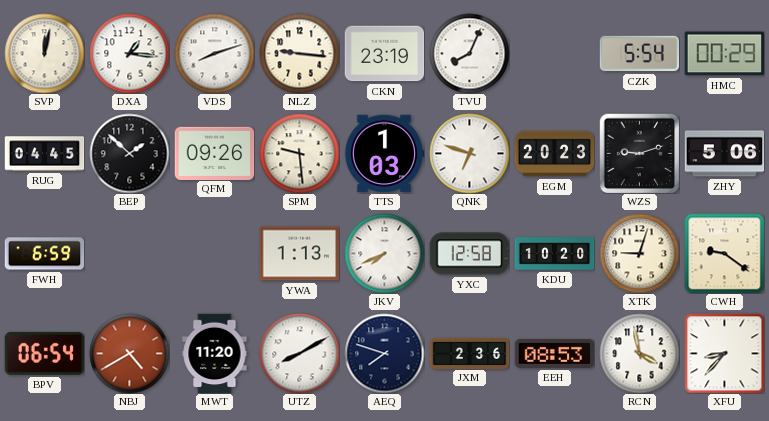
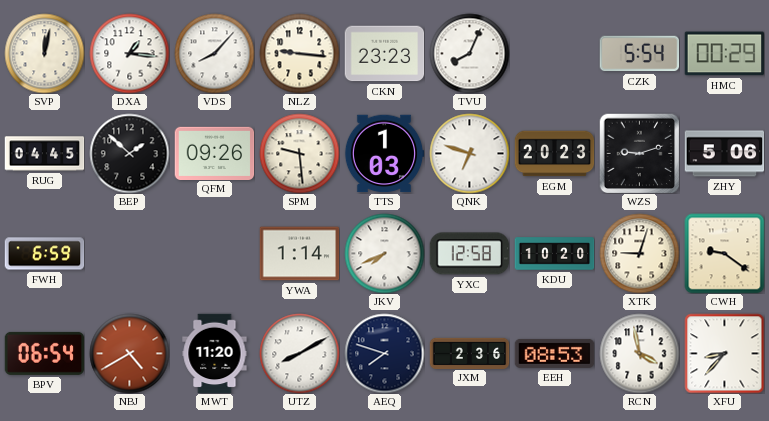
VDS: 8:12 -> 8:07
CKN: 23:19 -> 23:23
YWA: 1:13 -> 1:14
